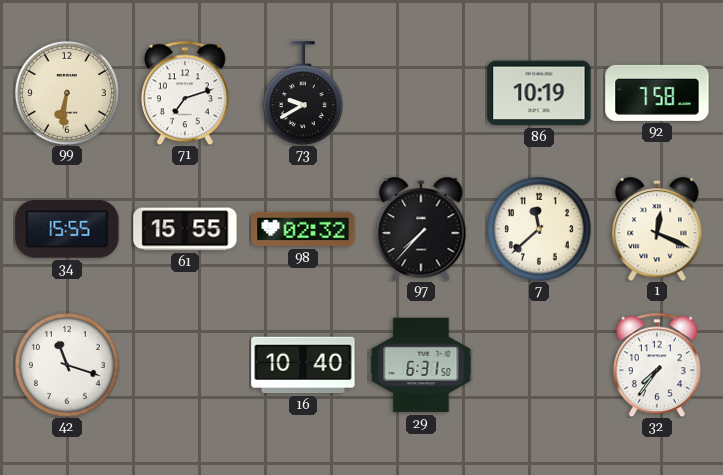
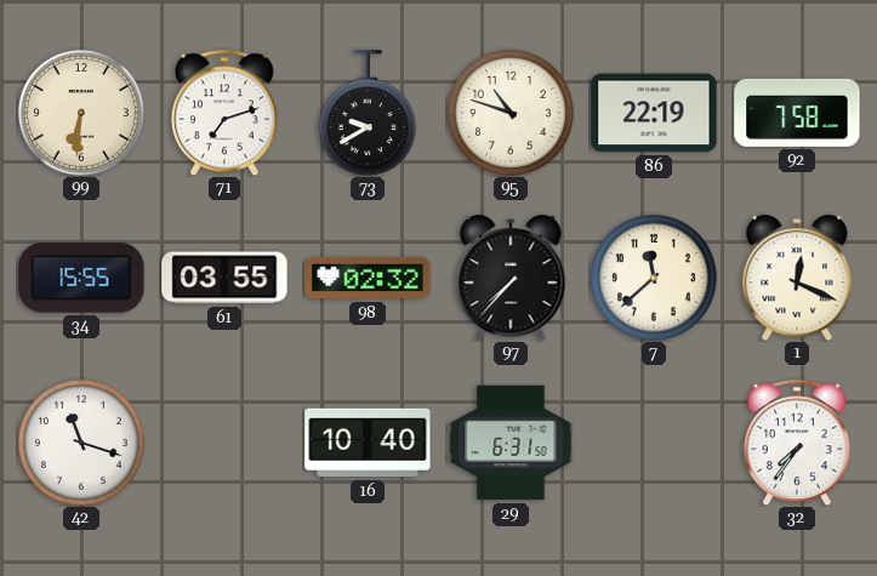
95: none -> 10:48
86: 10:19 -> 22:19
61: 15:55 -> 03:55
